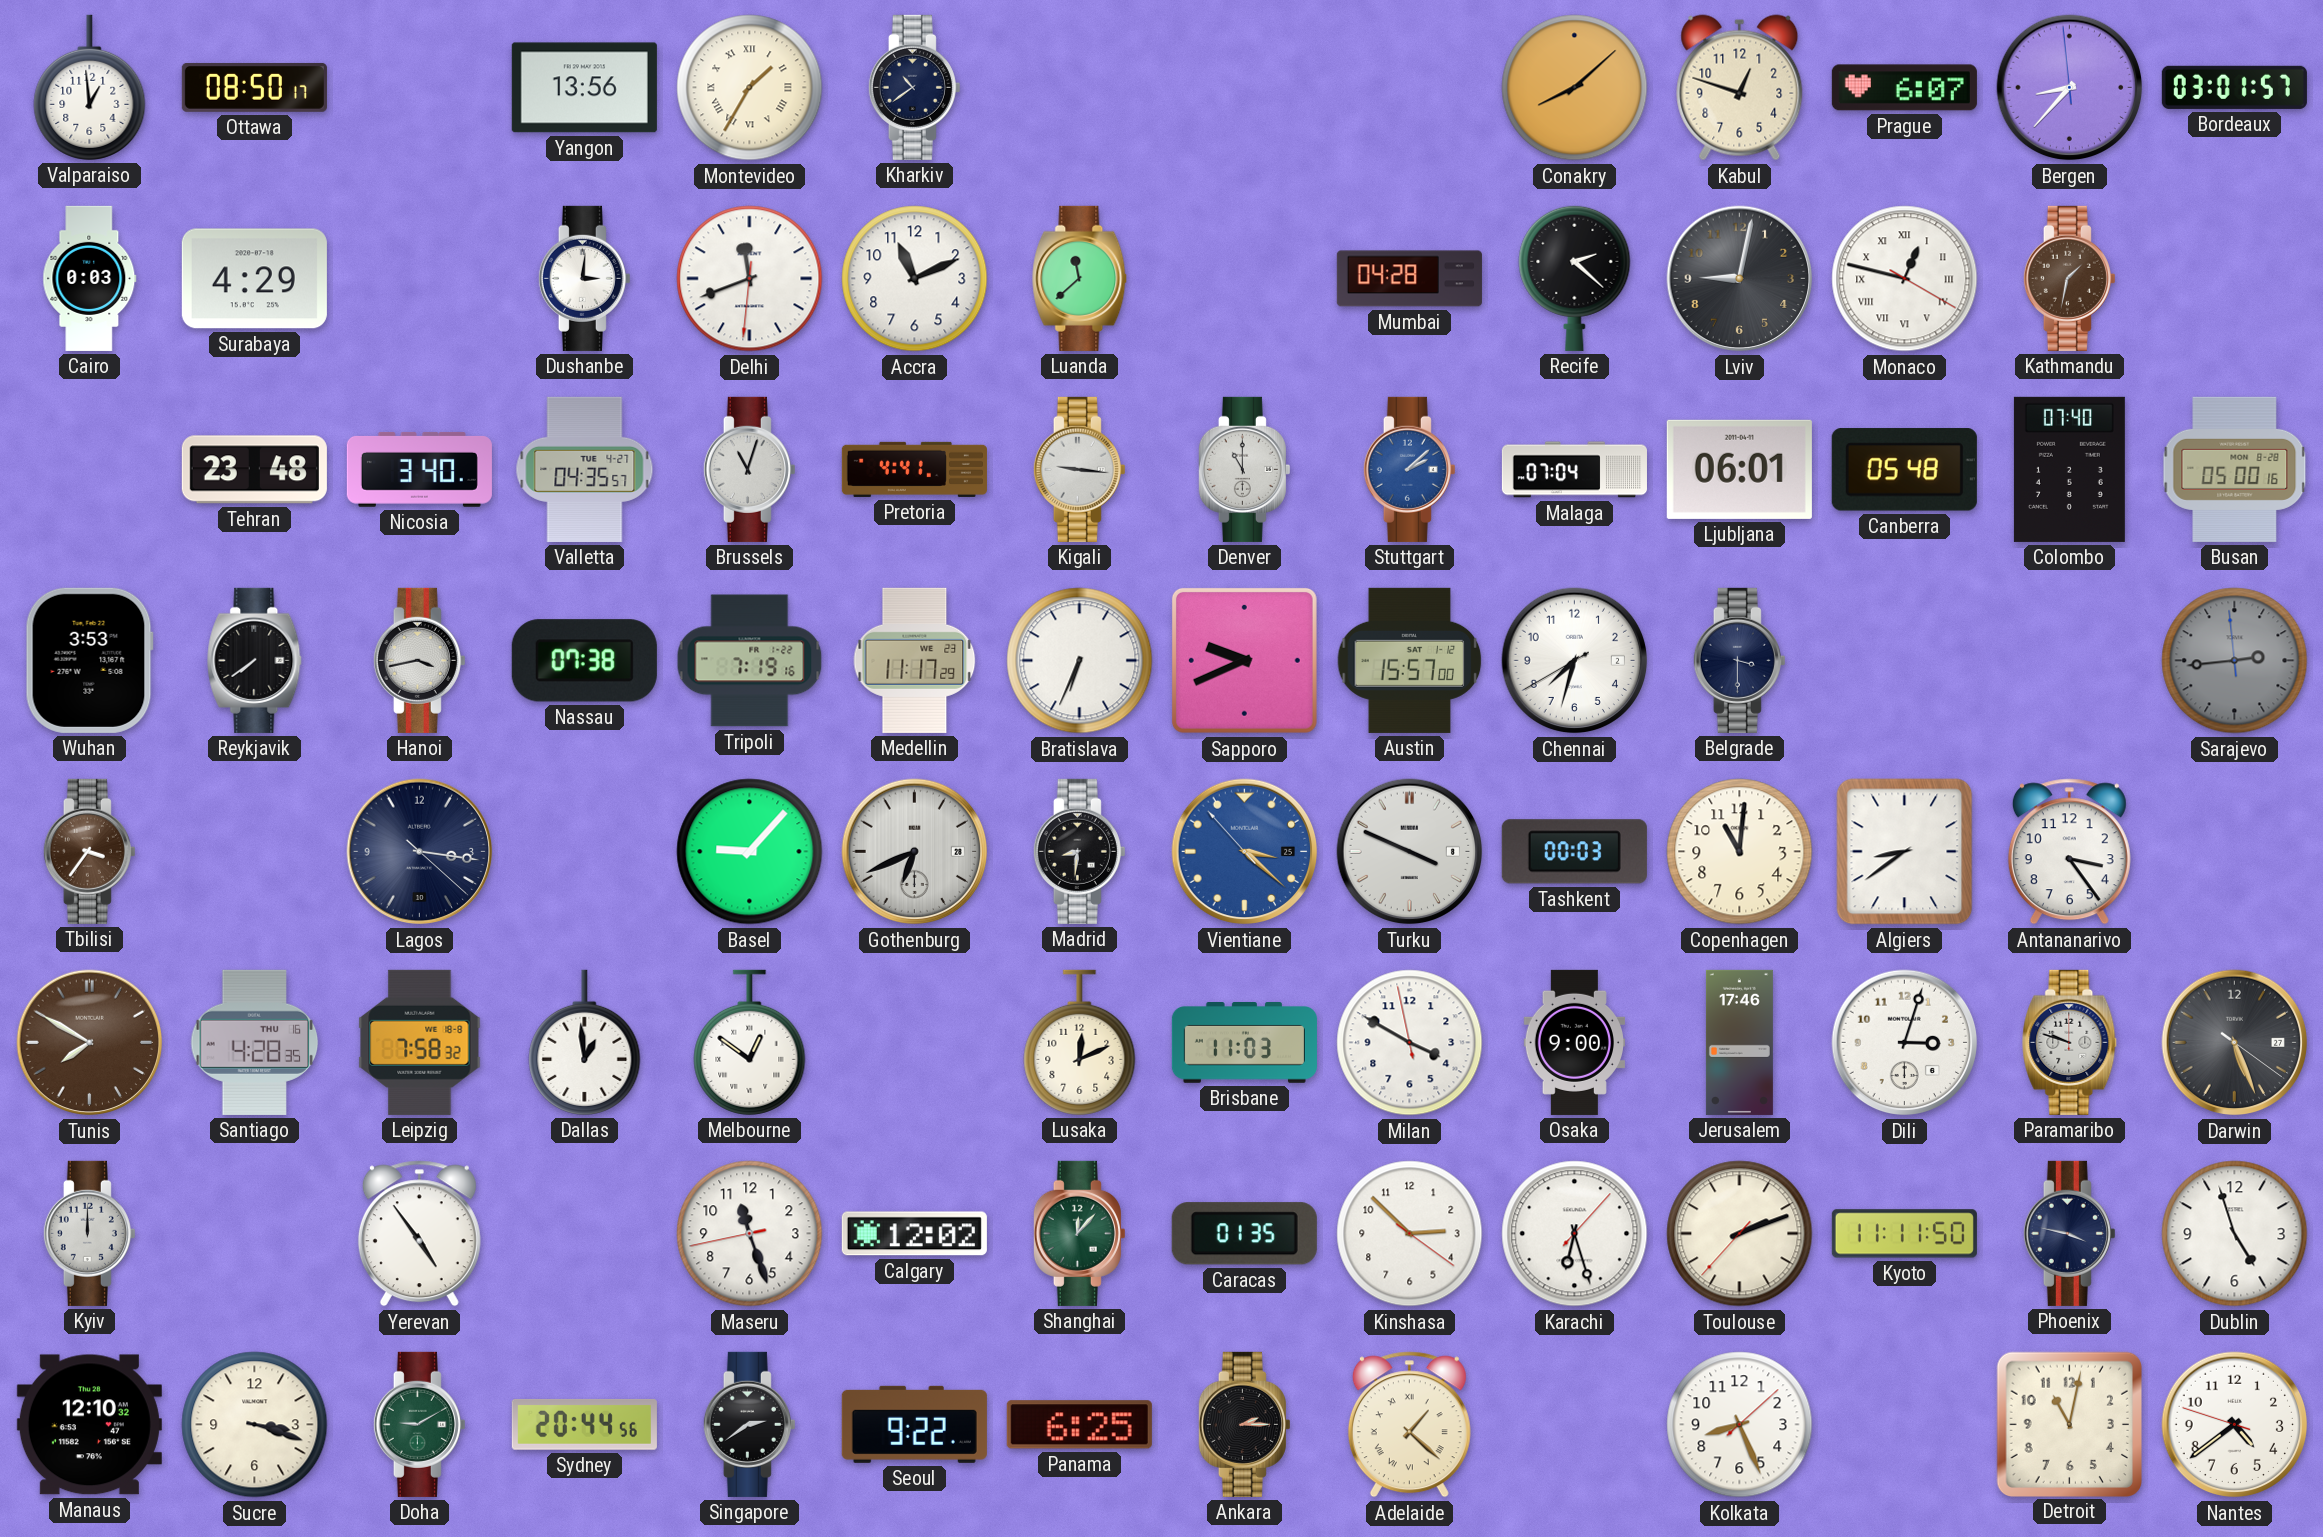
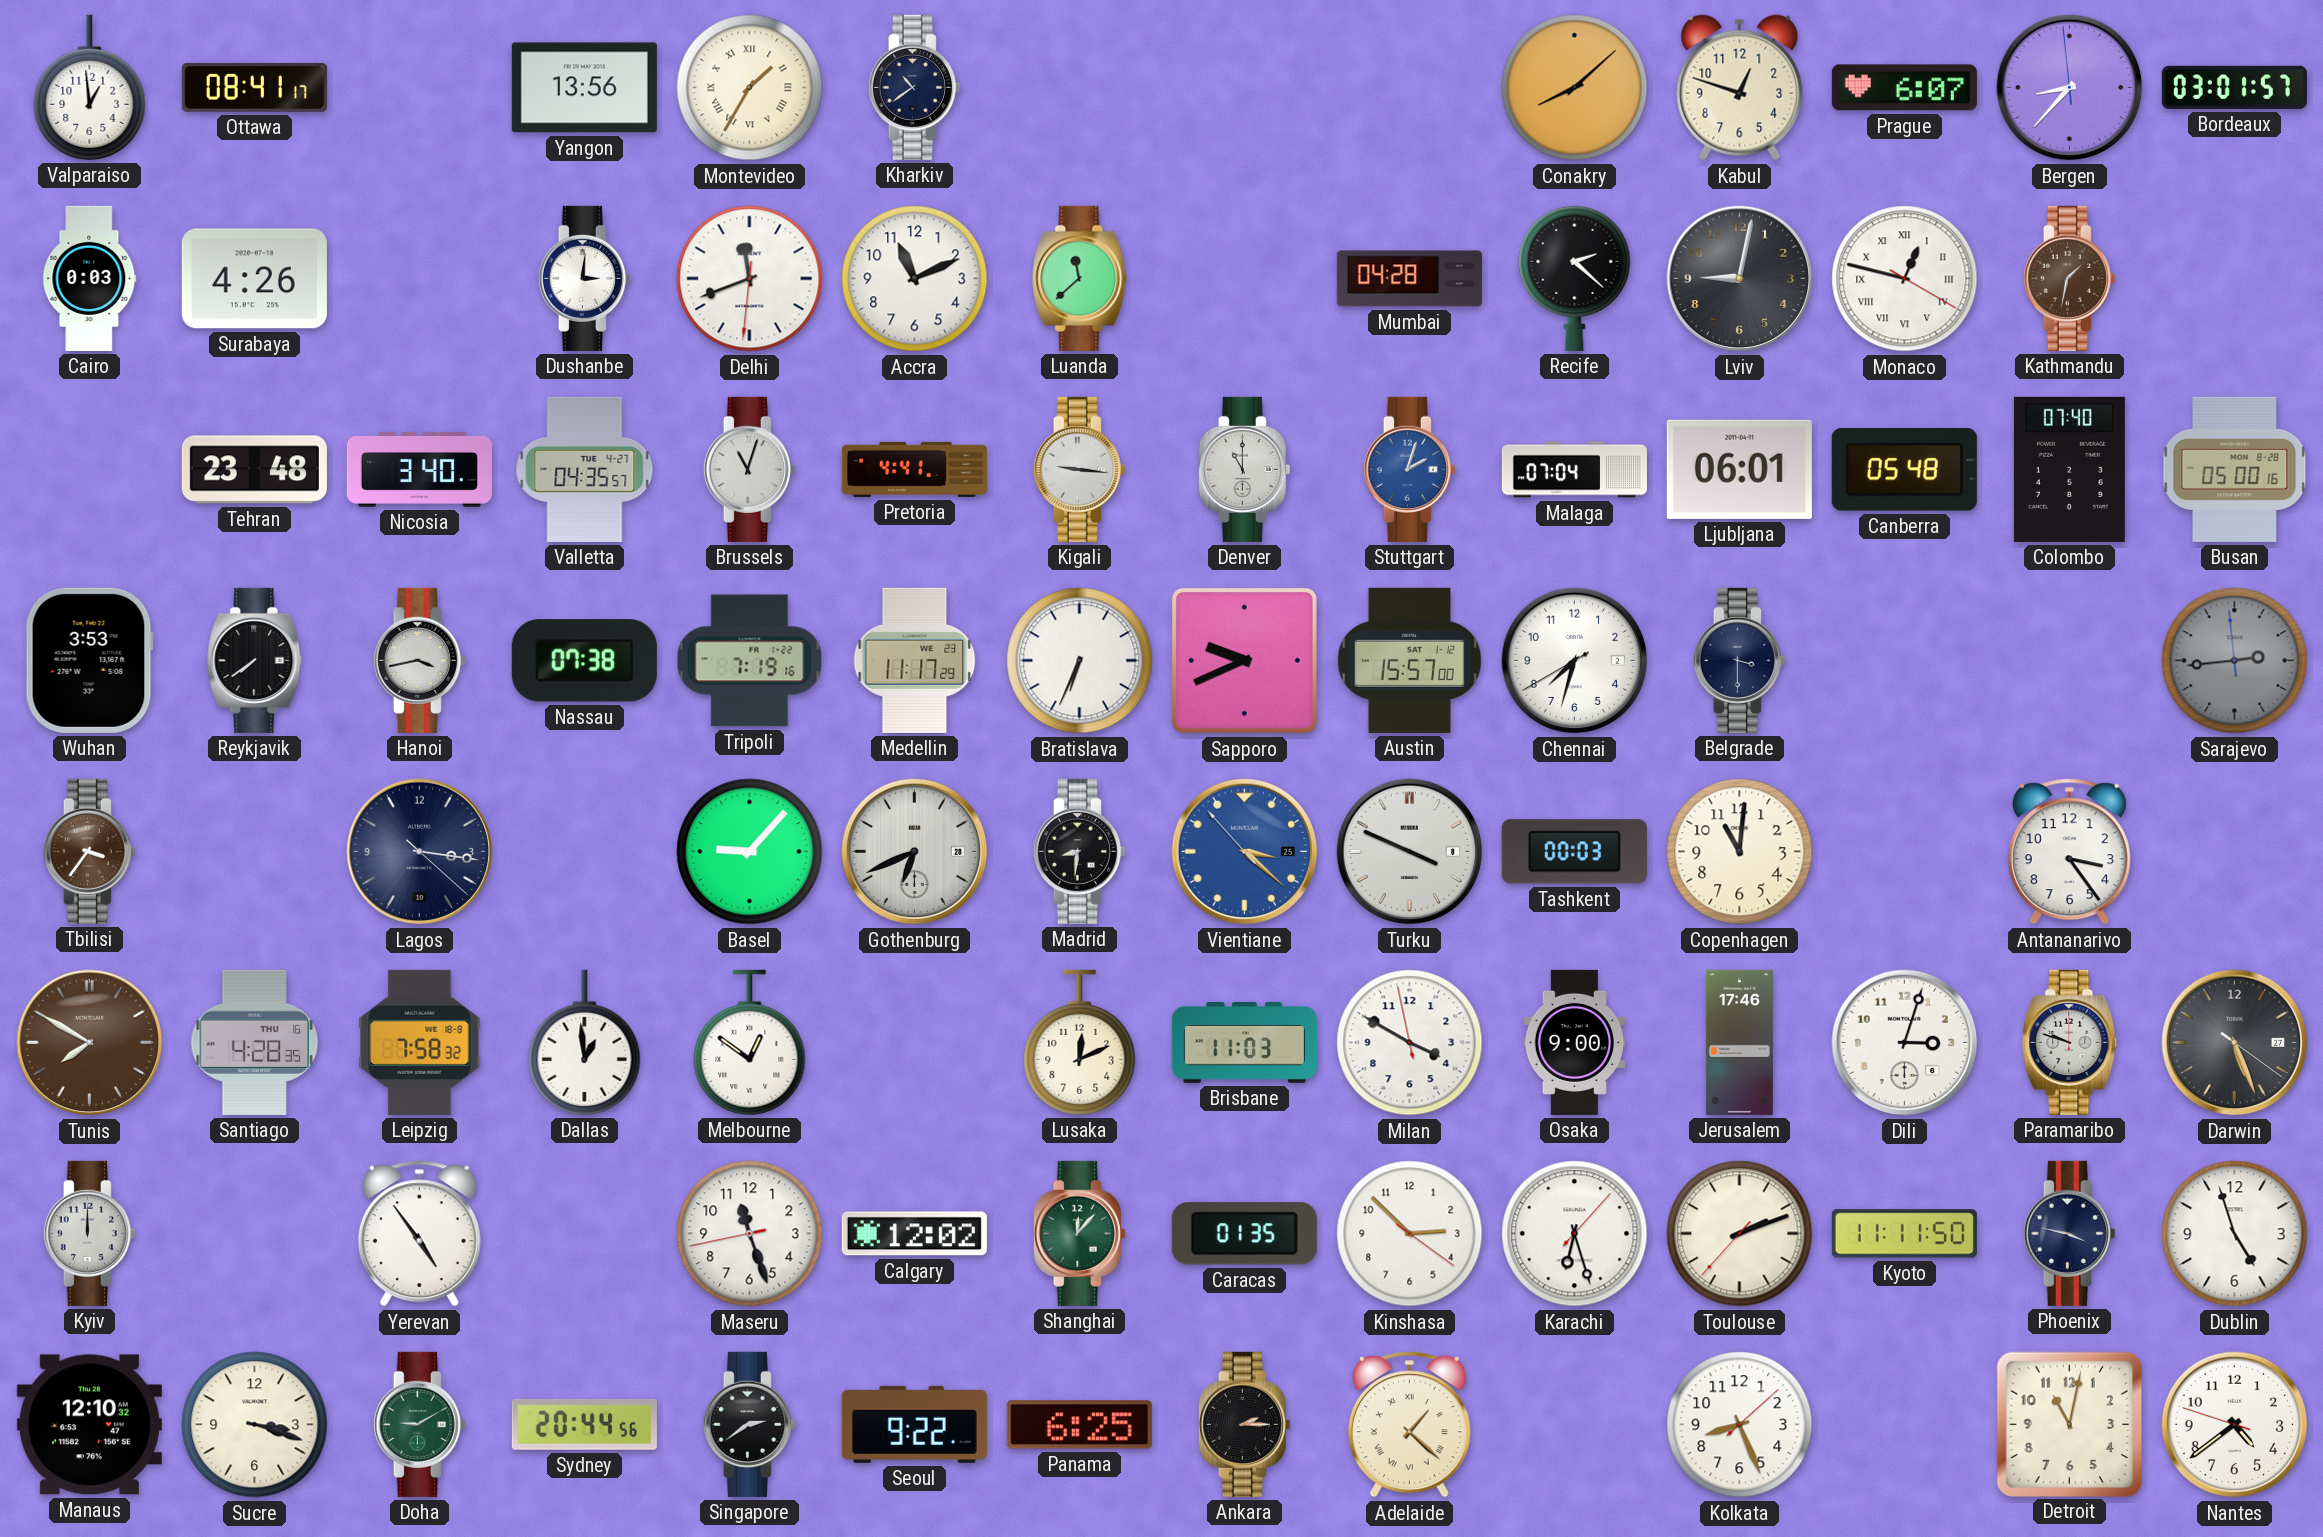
Ottawa: 08:50 -> 08:41
Surabaya: 4:29 -> 4:26
Stuttgart: 2:08 -> 2:03
Algiers: 8:39 -> none
